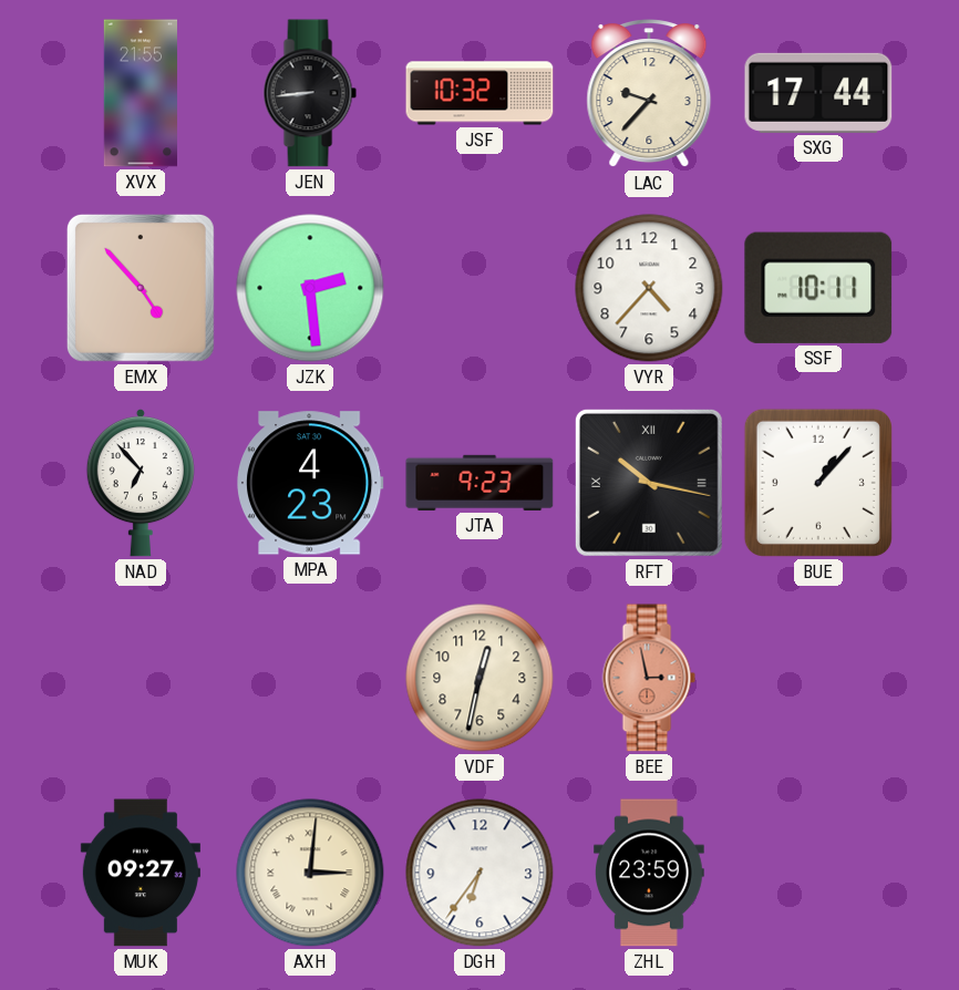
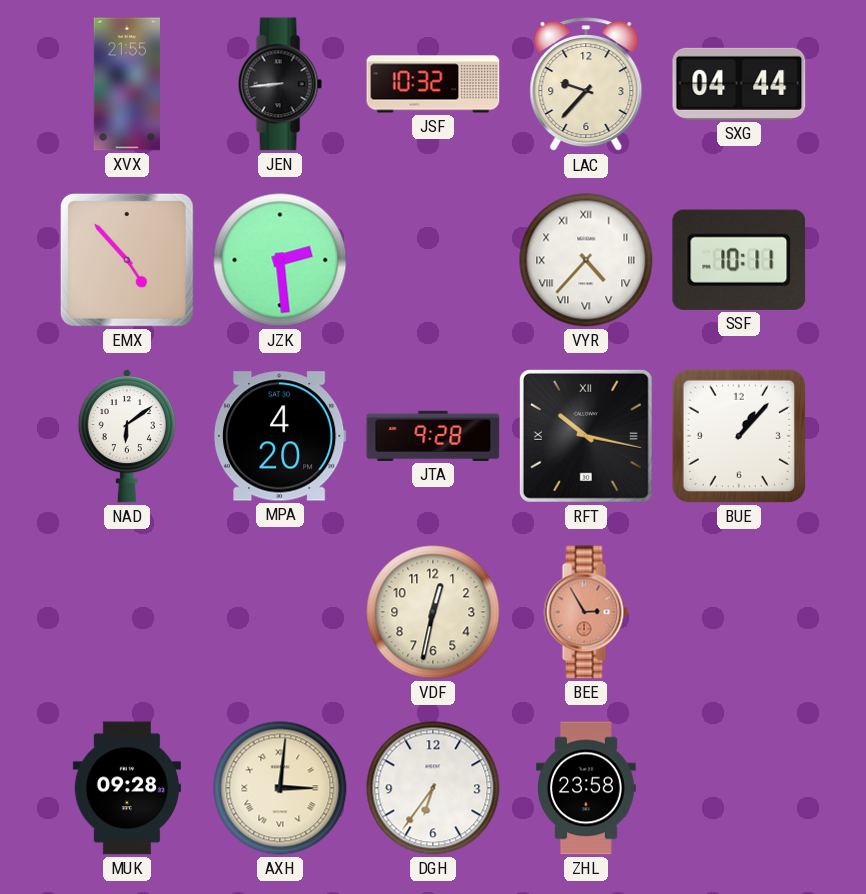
SXG: 17:44 -> 04:44
VYR numerals: Arabic -> Roman
NAD: 6:53 -> 6:09
MPA: 4:23 -> 4:20
JTA: 9:23 -> 9:28
BEE: 2:58 -> 2:55
MUK: 09:27 -> 09:28
ZHL: 23:59 -> 23:58
